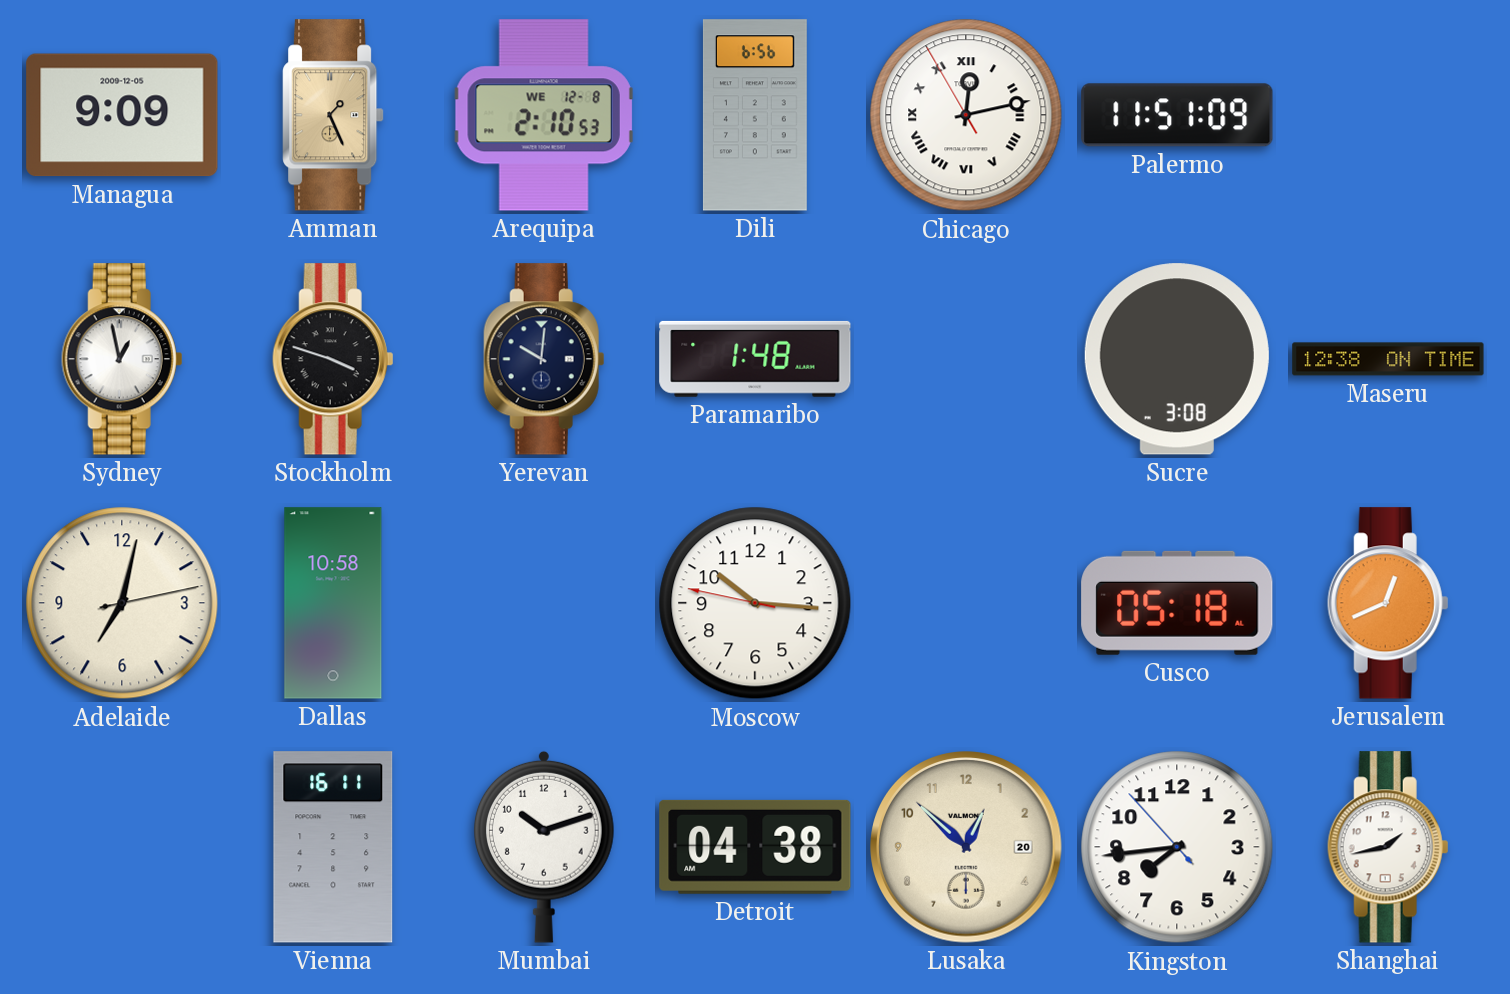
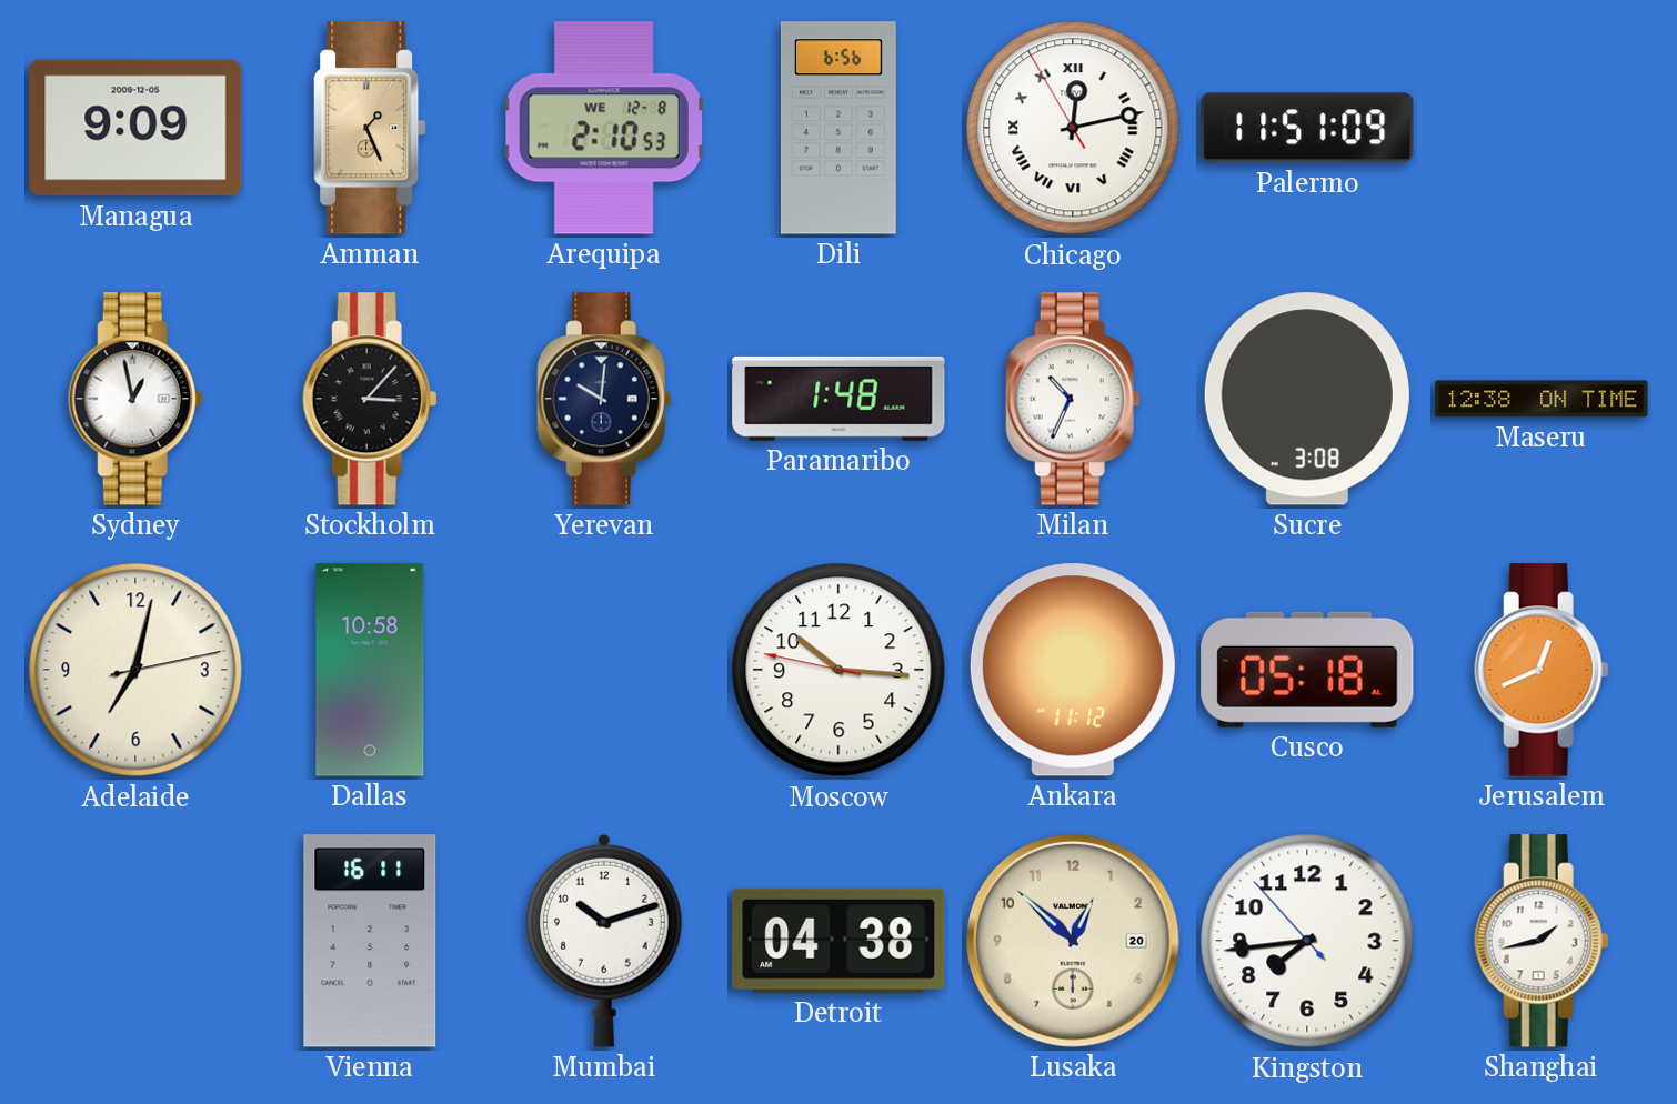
Stockholm: 3:48 -> 3:07
Milan: none -> 10:34
Ankara: none -> 11:12
